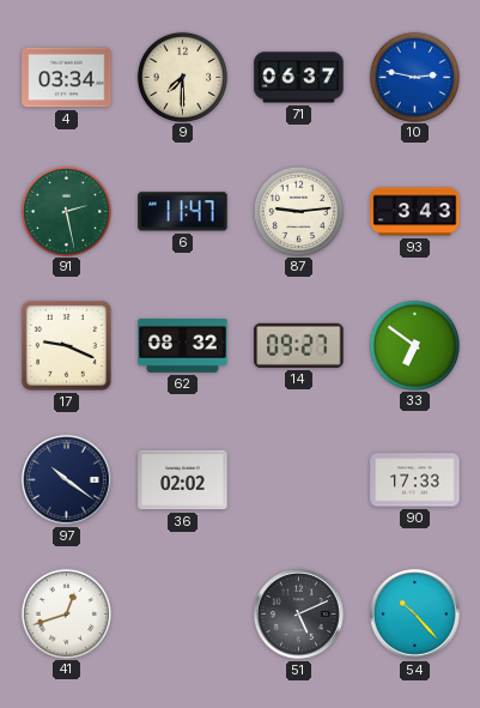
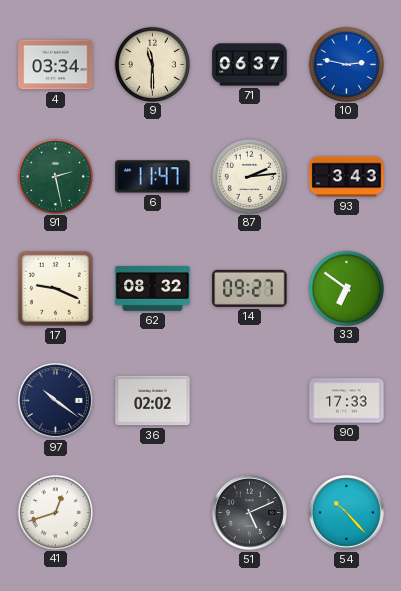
9: 7:30 -> 11:30
87: 9:14 -> 2:14
